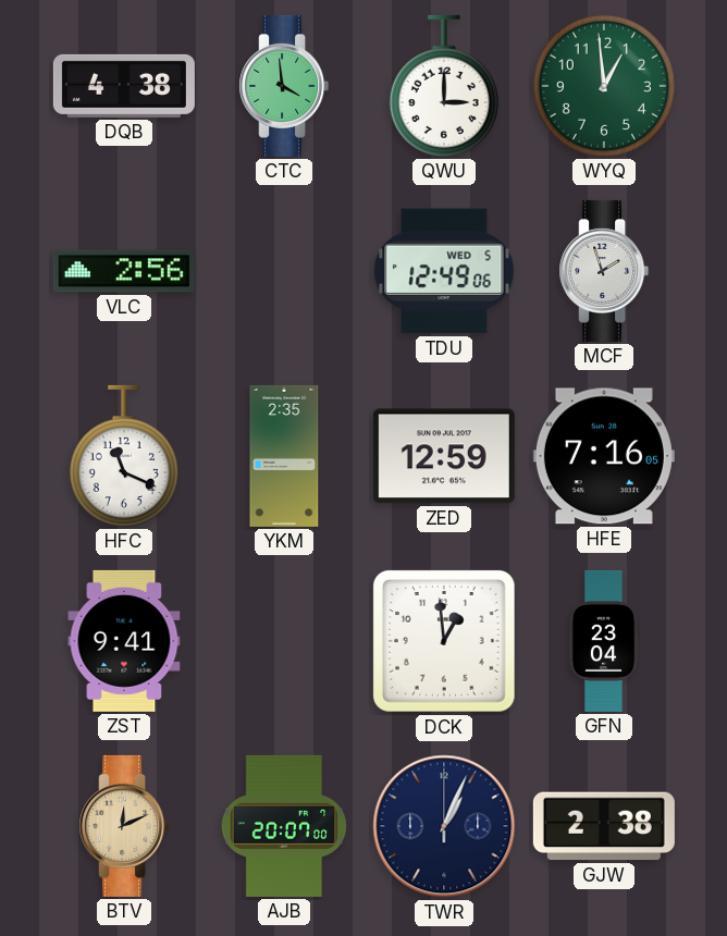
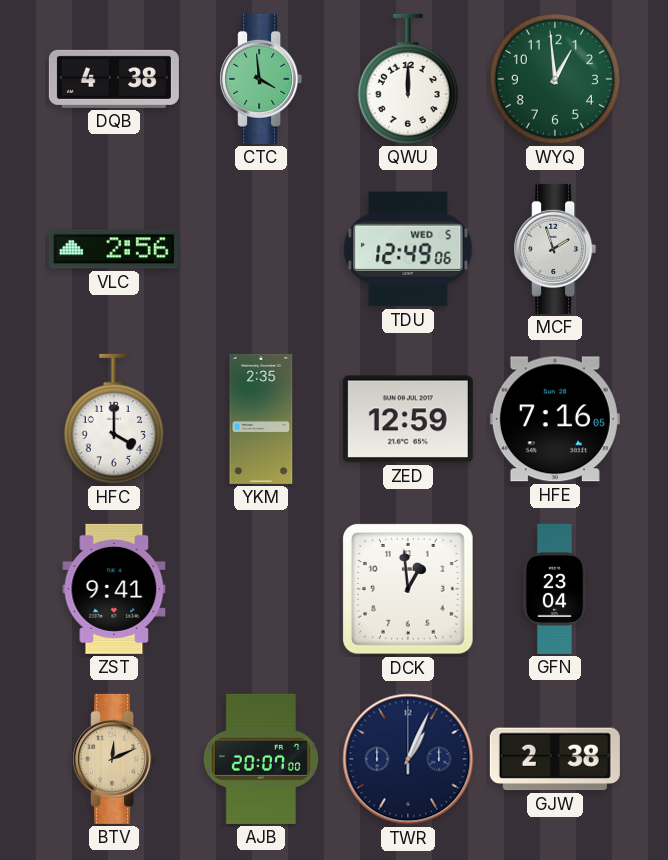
QWU: 3:00 -> 12:00
HFC: 11:19 -> 4:00
